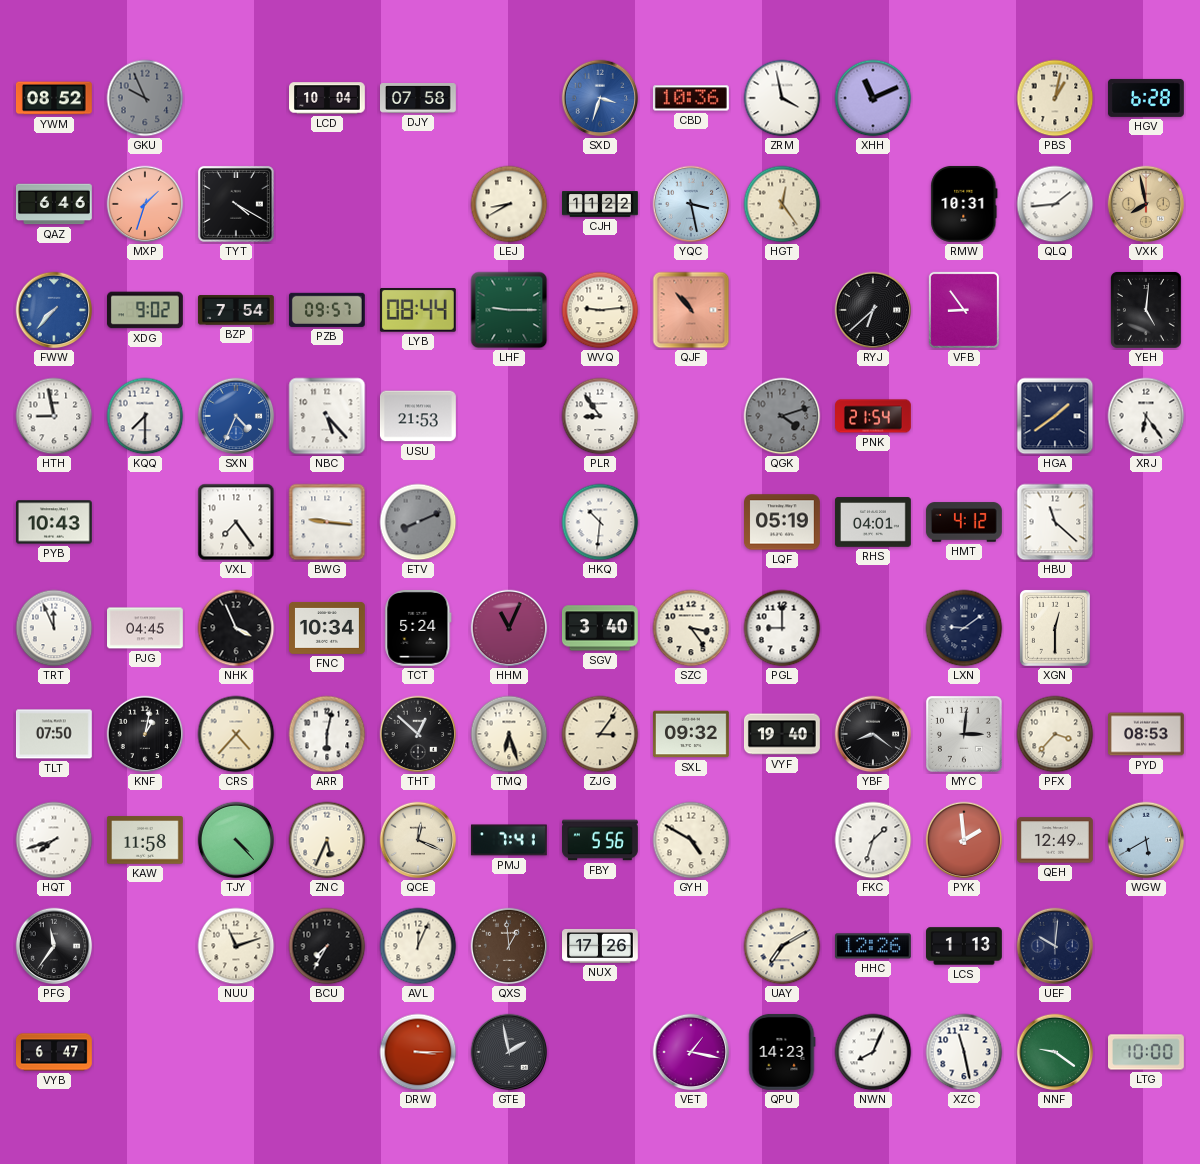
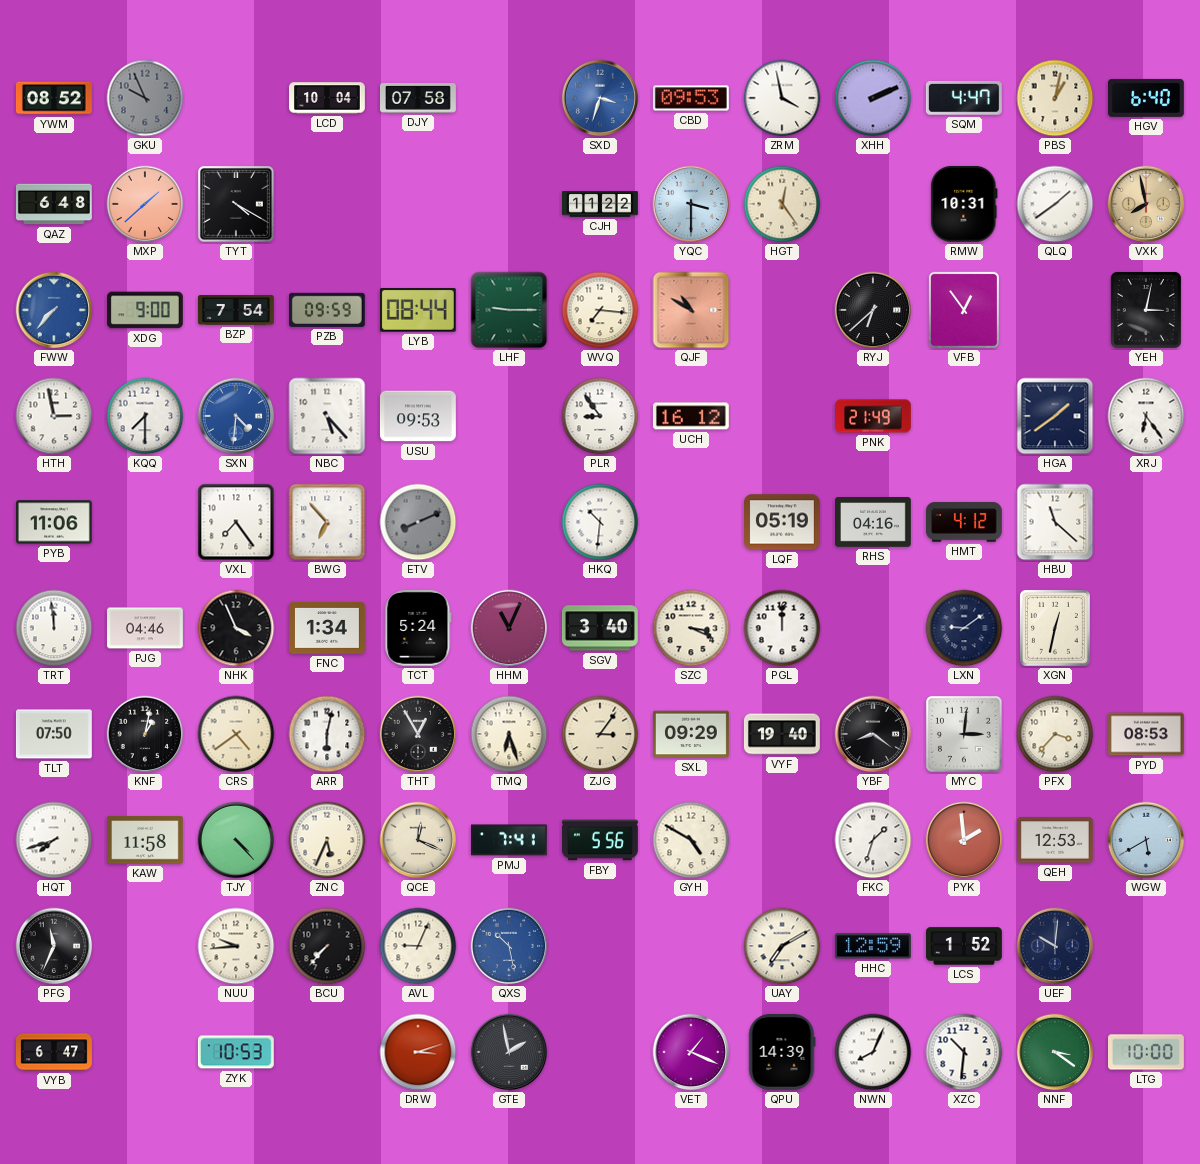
CBD: 10:36 -> 09:53
XHH: 11:11 -> 2:11
SQM: none -> 4:47
HGV: 6:28 -> 6:40
QAZ: 6:46 -> 6:48
MXP: 1:33 -> 1:38
LEJ: 8:40 -> none
YQC: 3:28 -> 3:30
QLQ: 1:44 -> 1:39
XDG: 9:02 -> 9:00
PZB: 09:57 -> 09:59
WVQ: 9:14 -> 7:16
QJF: 10:53 -> 10:50
VFB: 8:54 -> 12:54
YEH: 5:01 -> 3:02
HTH: 8:58 -> 2:58
SXN: 4:34 -> 4:31
USU: 21:53 -> 09:53
UCH: none -> 16:12
QGK: 4:12 -> none
PNK: 21:54 -> 21:49
PYB: 10:43 -> 11:06
BWG: 9:16 -> 6:53
RHS: 04:01 -> 04:16
TRT: 11:56 -> 11:59
PJG: 04:45 -> 04:46
FNC: 10:34 -> 1:34
SZC: 3:24 -> 3:19
PGL: 9:00 -> 12:00
XGN: 12:30 -> 12:32
CRS: 4:37 -> 4:39
THT: 12:52 -> 12:55
SXL: 09:32 -> 09:29
QEH: 12:49 -> 12:53
PFG: 11:36 -> 11:34
NUU: 11:12 -> 9:44
BCU: 7:35 -> 7:37
AVL: 12:04 -> 9:04
QXS: 12:59 -> 10:28
QXS dial: brown -> blue
NUX: 17:26 -> none
HHC: 12:26 -> 12:59
LCS: 1:13 -> 1:52
ZYK: none -> 10:53
DRW: 3:15 -> 3:12
VET: 1:17 -> 1:19
QPU: 14:23 -> 14:39
XZC: 11:28 -> 10:31
NNF: 9:21 -> 3:21
